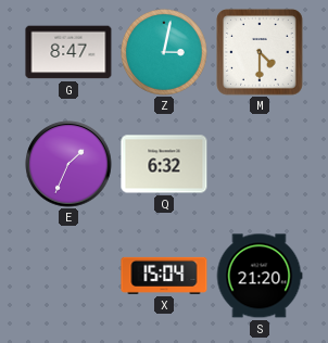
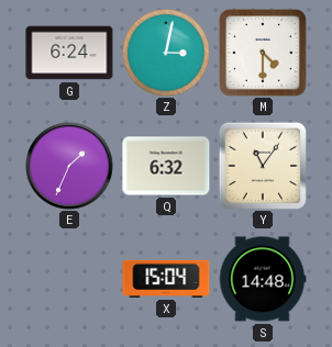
G: 8:47 -> 6:24
Y: none -> 11:06
S: 21:20 -> 14:48
